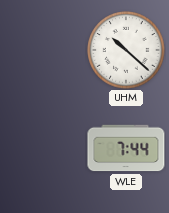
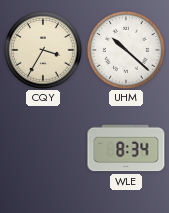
CQY: none -> 3:35
WLE: 7:44 -> 8:34
